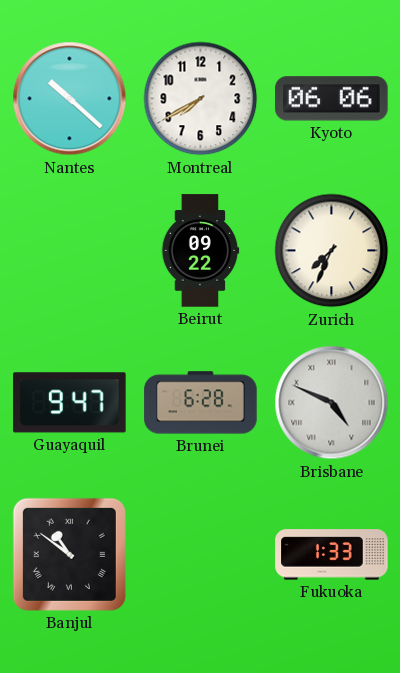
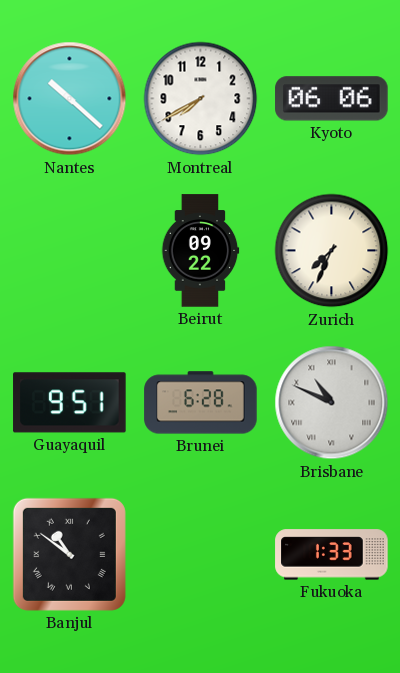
Guayaquil: 9:47 -> 9:51
Brisbane: 4:49 -> 10:49
